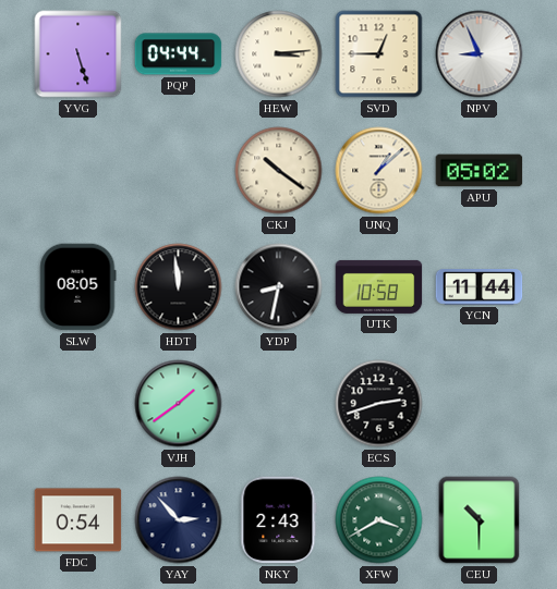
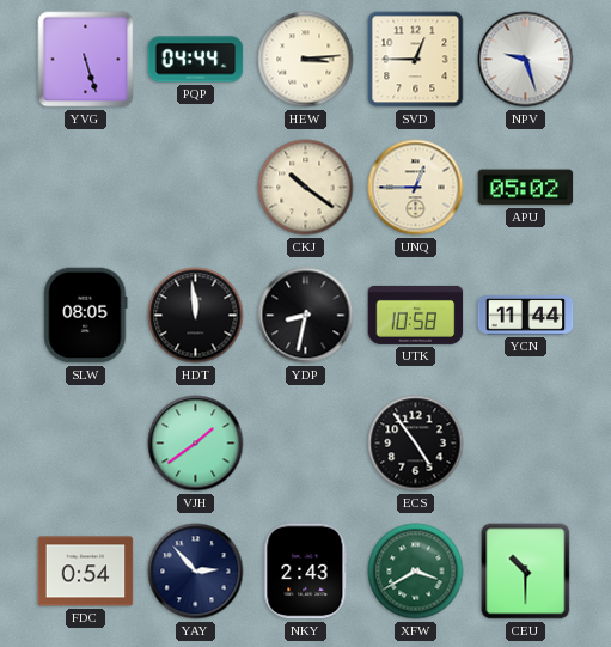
NPV: 8:56 -> 9:27
UNQ: 1:08 -> 12:45
ECS: 2:42 -> 4:54
